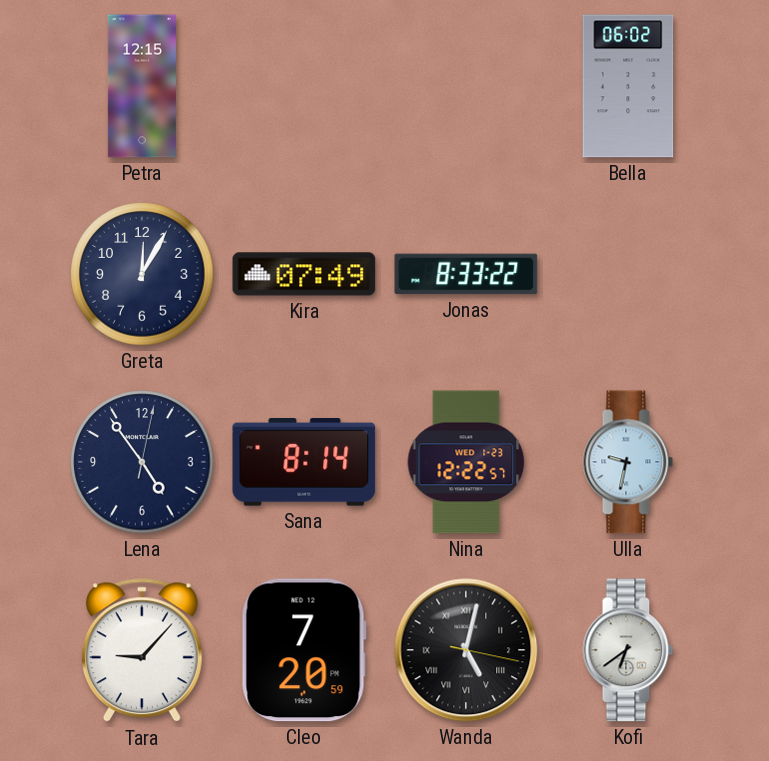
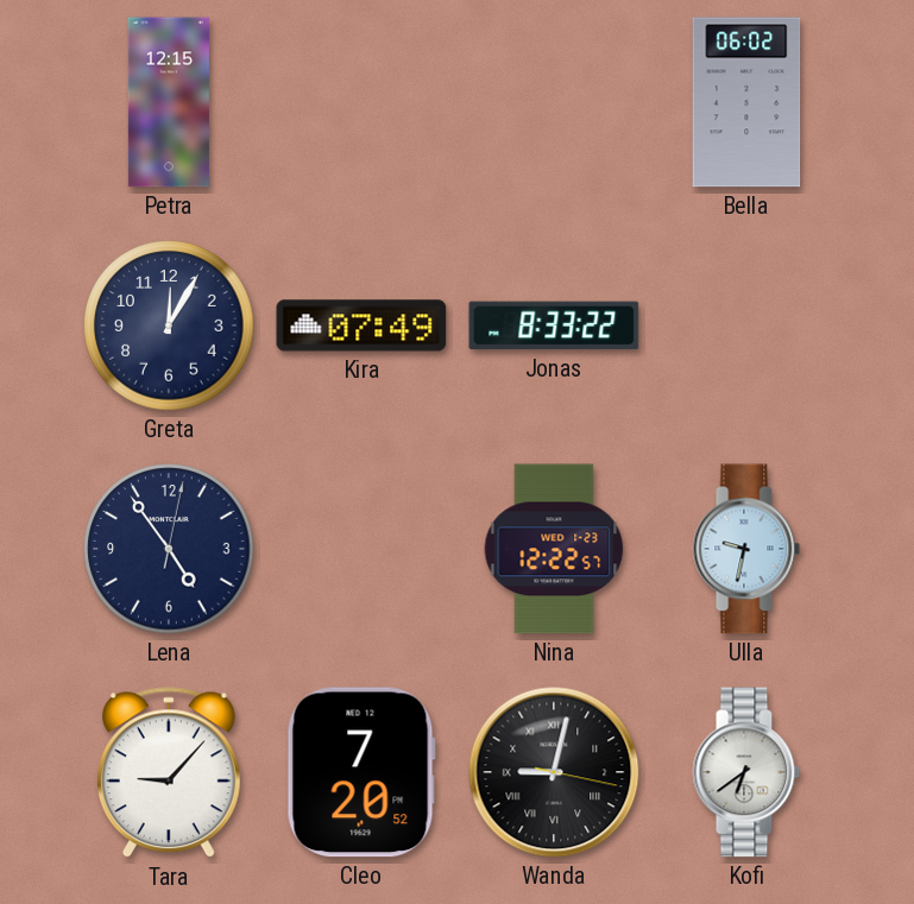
Sana: 8:14 -> none
Cleo: 7:20:59 -> 7:20:52
Wanda: 5:02 -> 9:02
